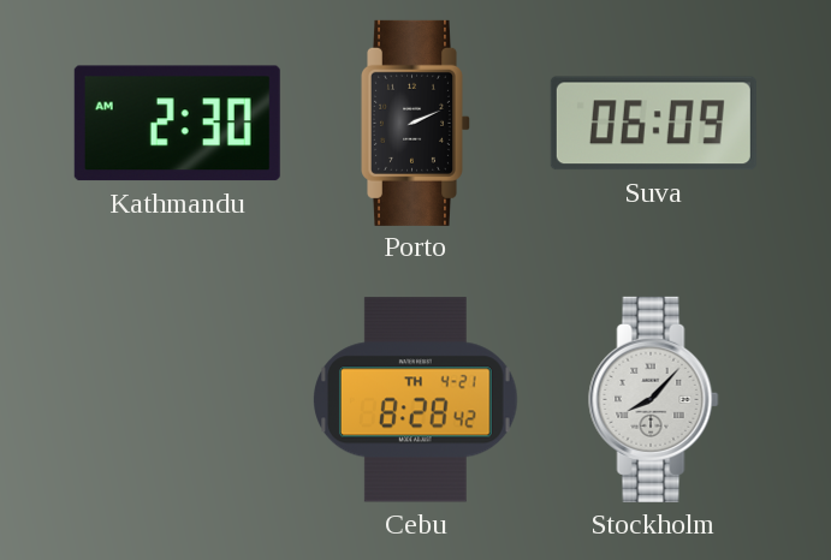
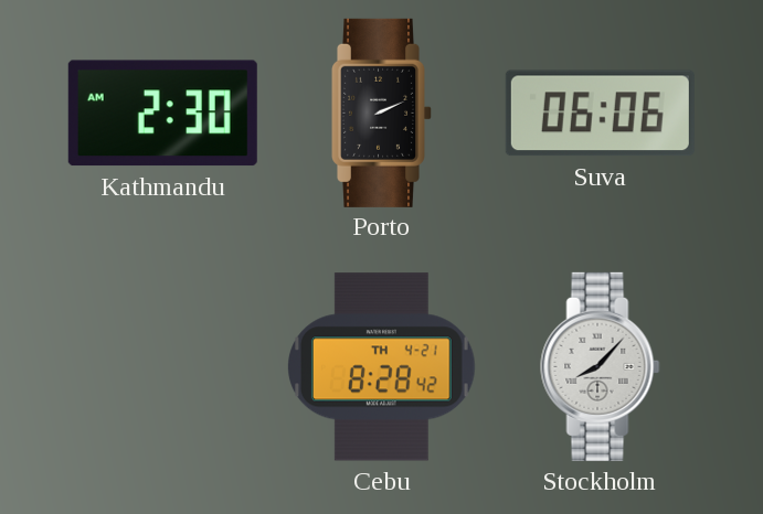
Suva: 06:09 -> 06:06
